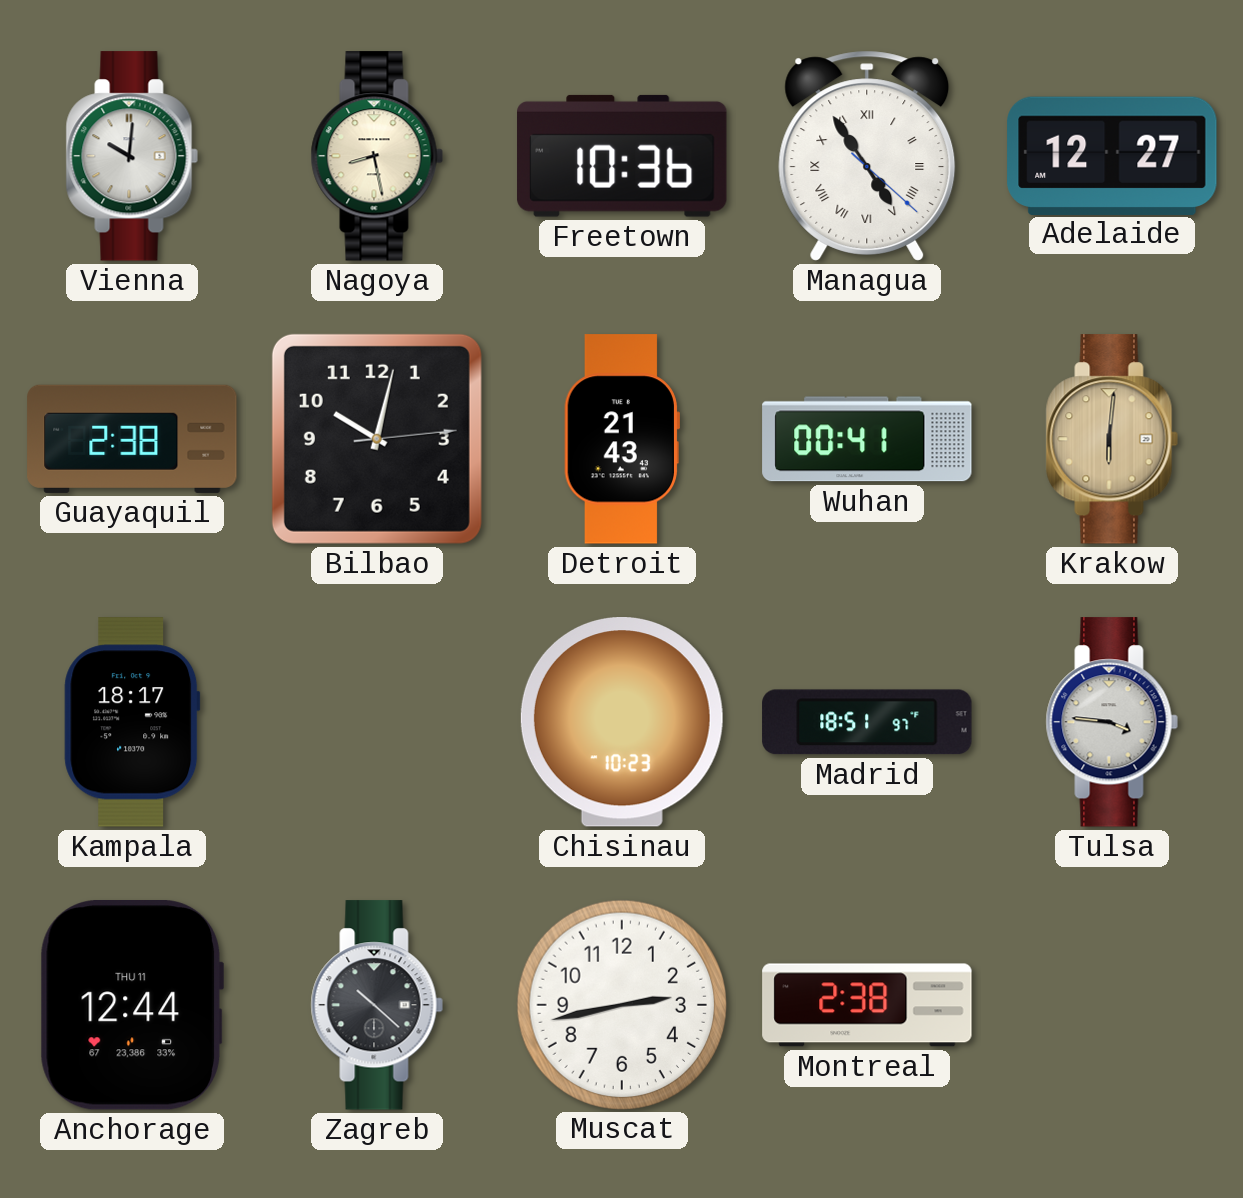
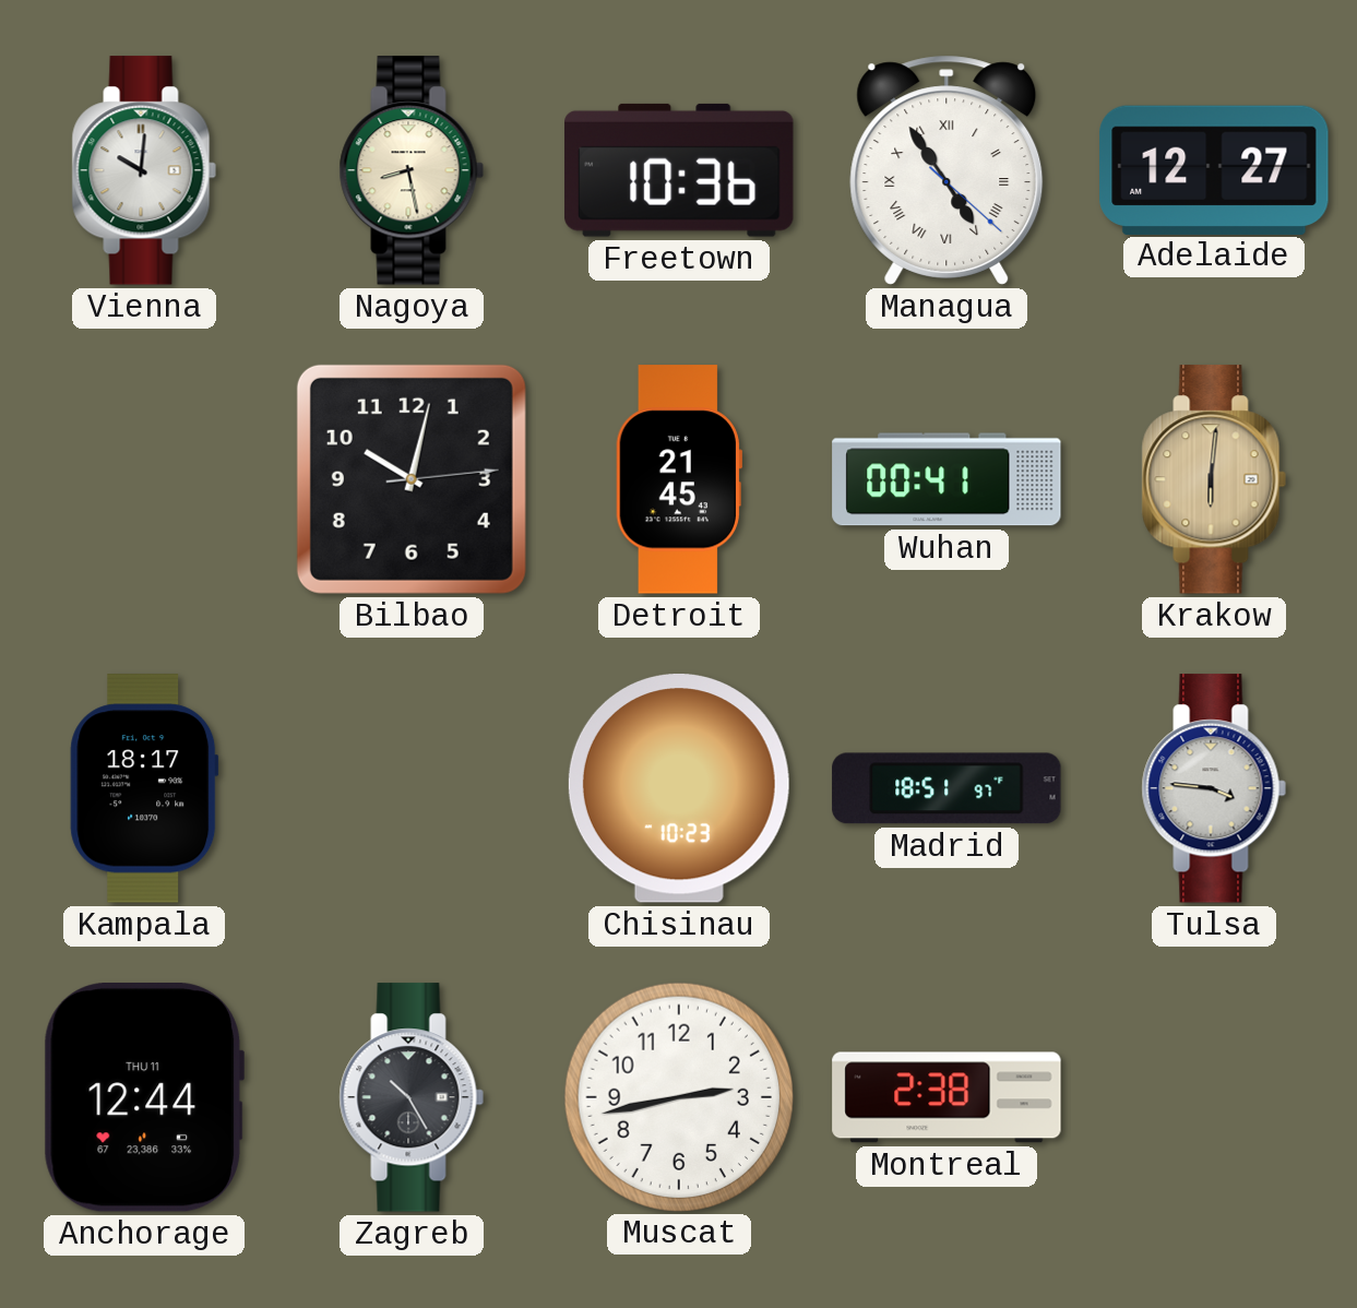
Guayaquil: 2:38 -> none
Detroit: 21:43 -> 21:45
Zagreb: 10:22 -> 10:25
